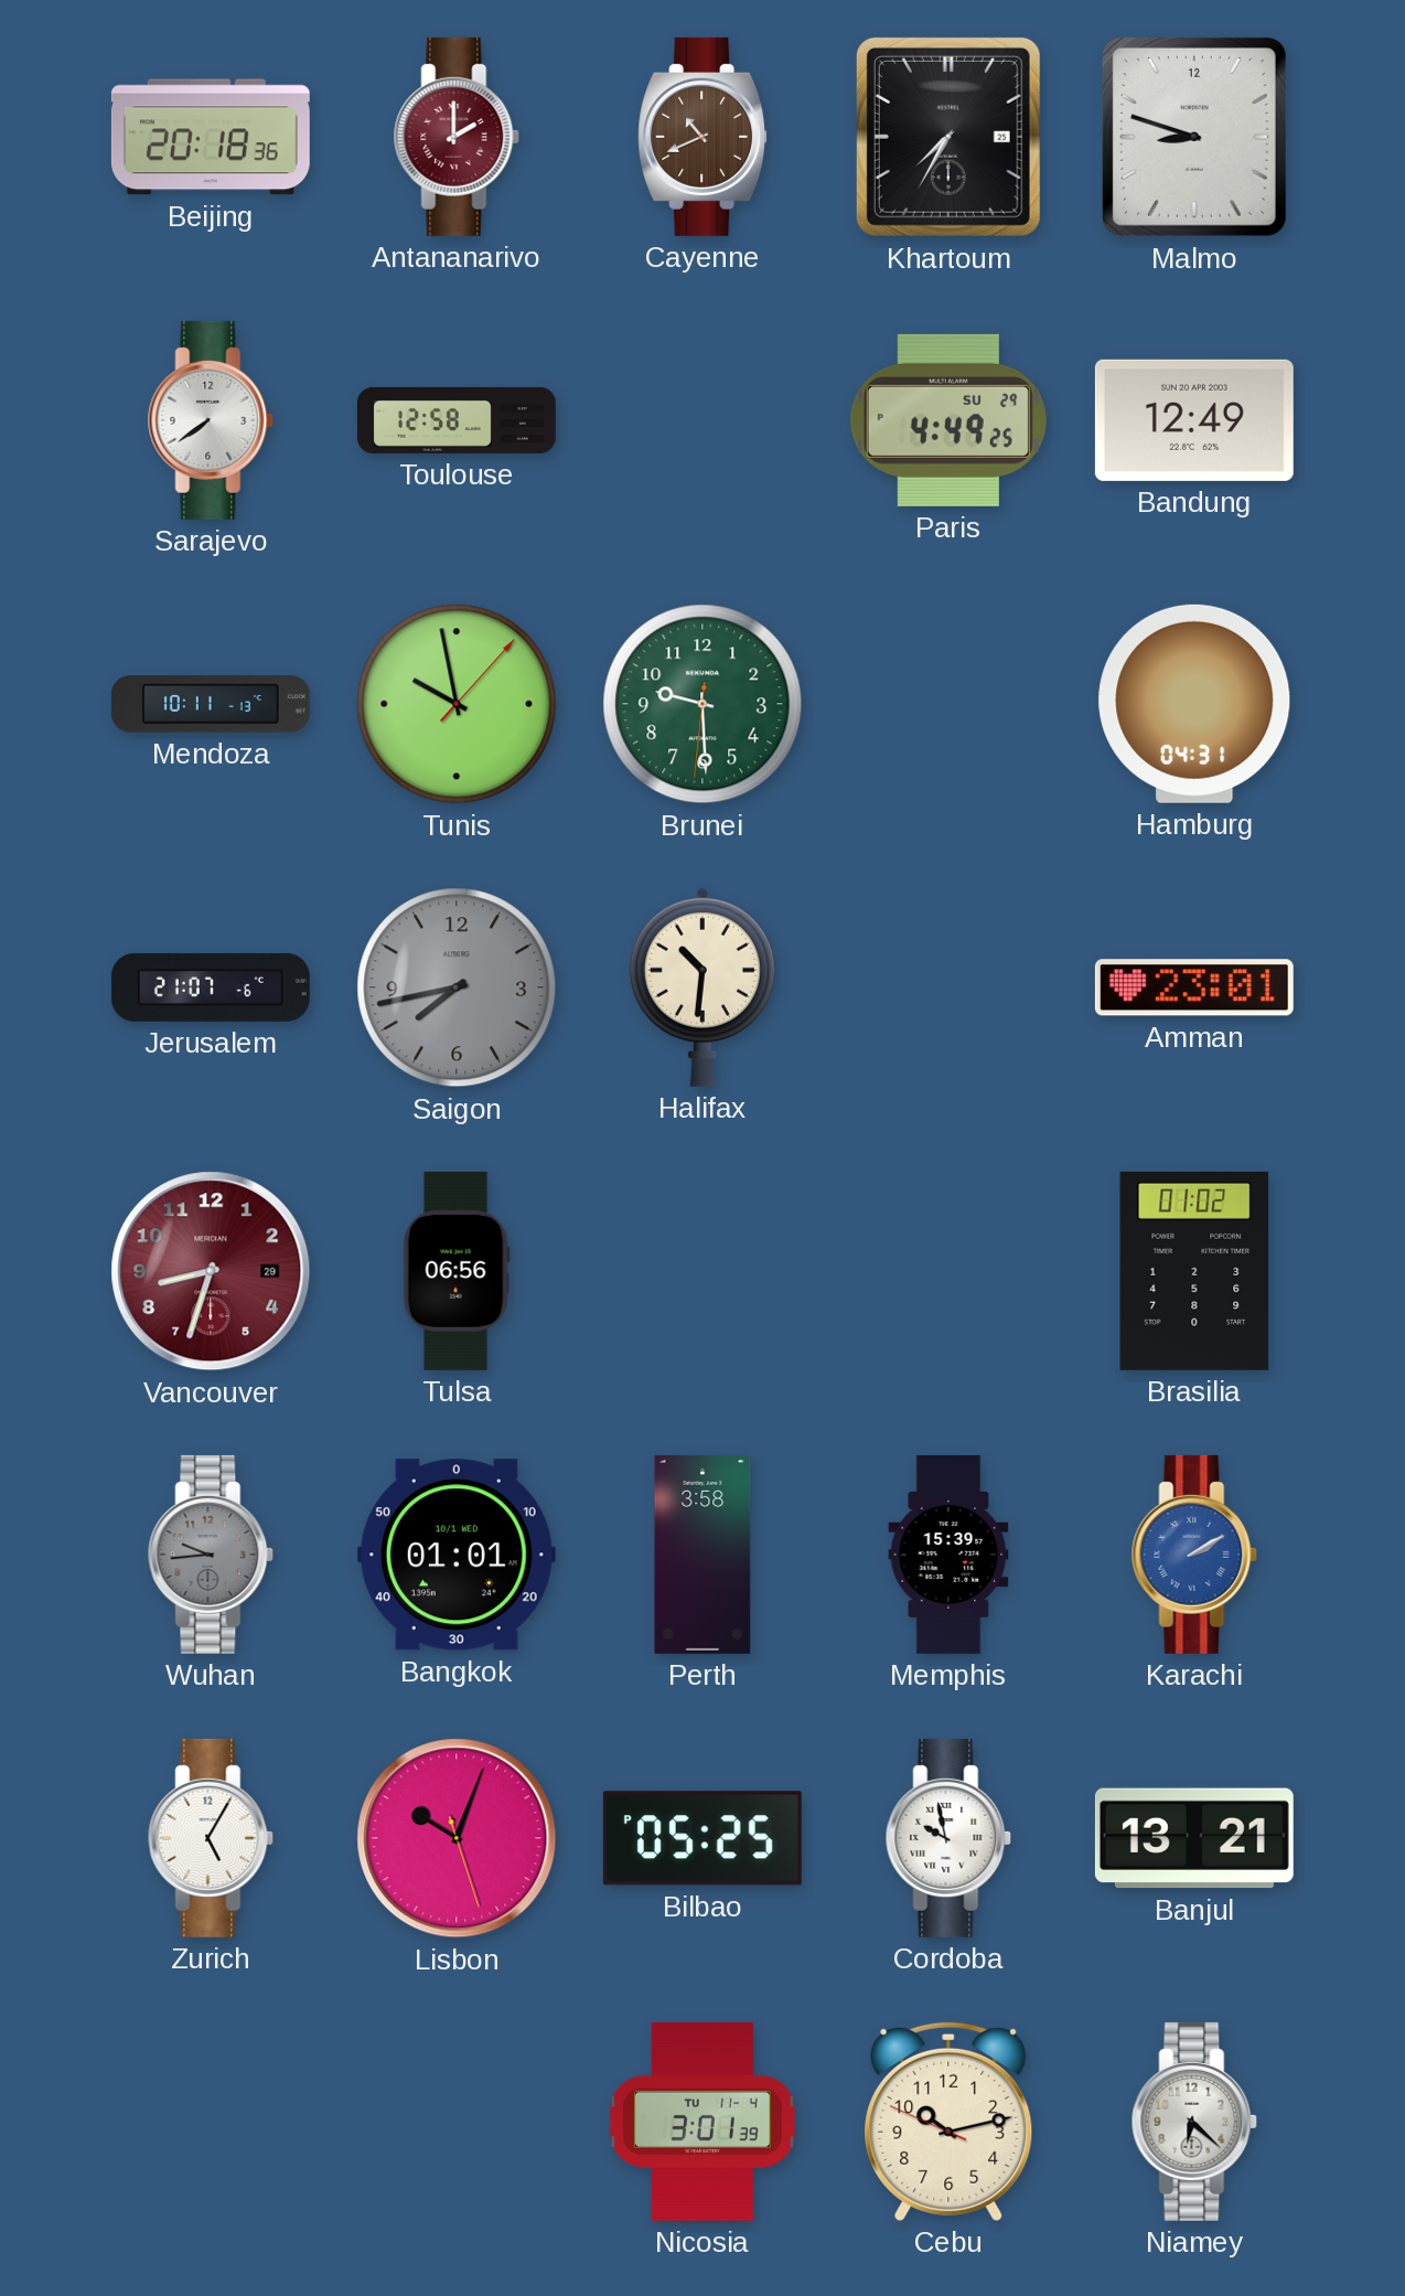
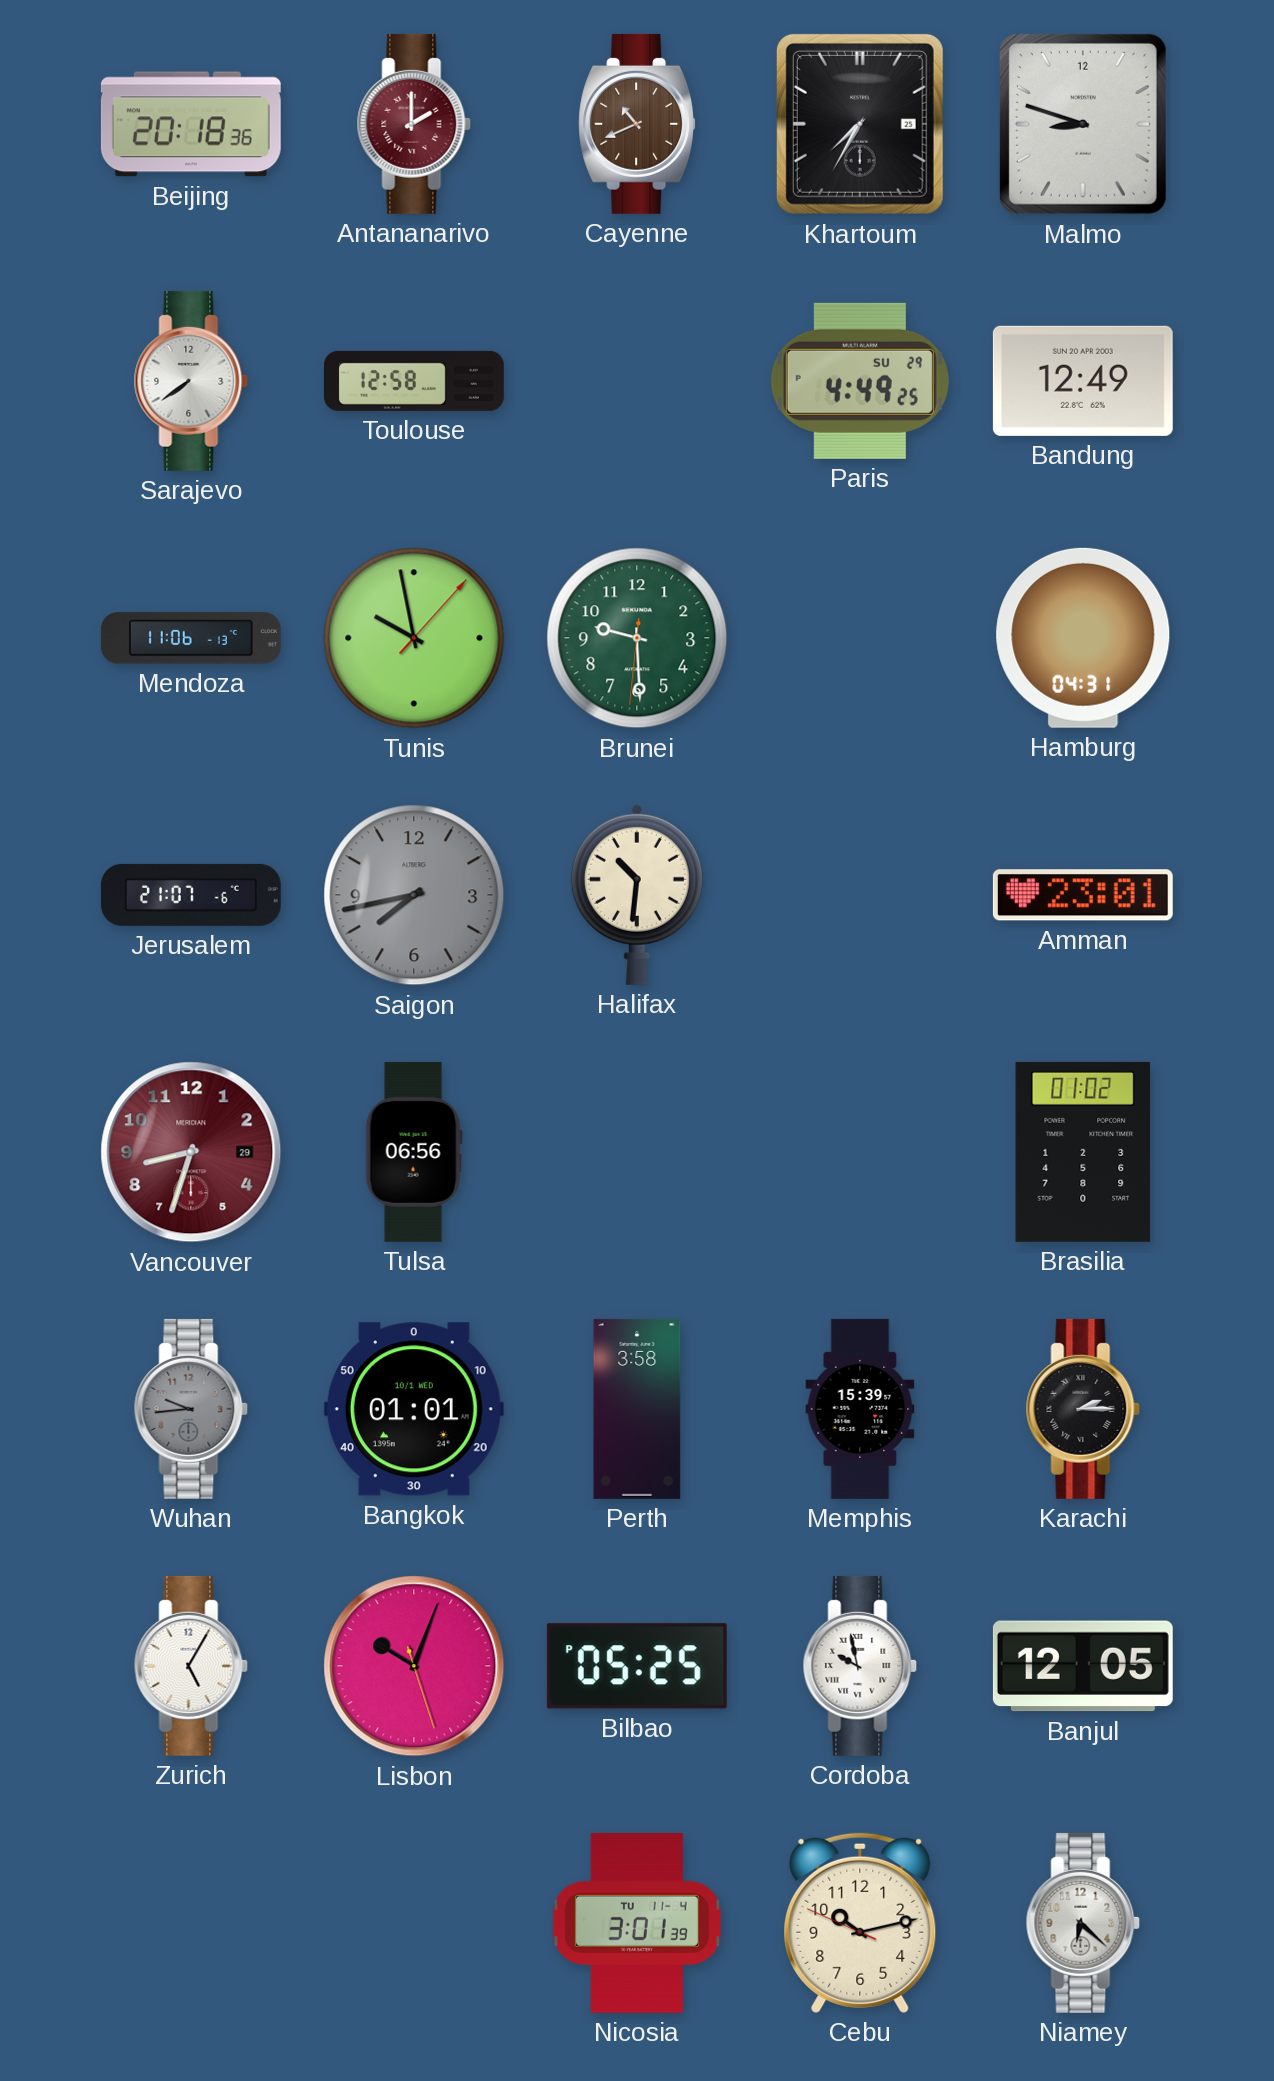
Mendoza: 10:11 -> 11:06
Karachi: 2:10 -> 2:15
Karachi dial: blue -> black
Banjul: 13:21 -> 12:05
